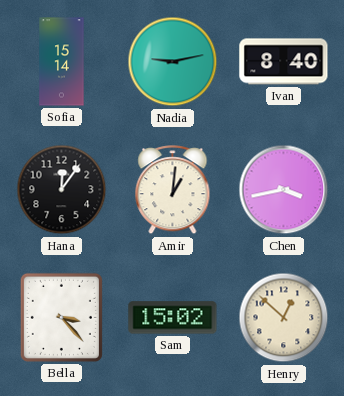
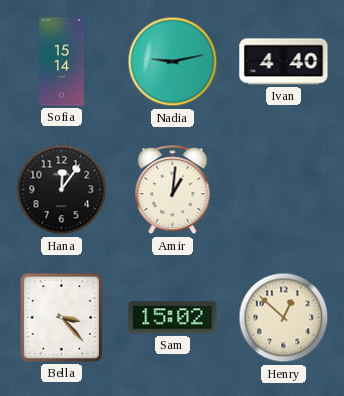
Ivan: 8:40 -> 4:40
Chen: 3:43 -> none
